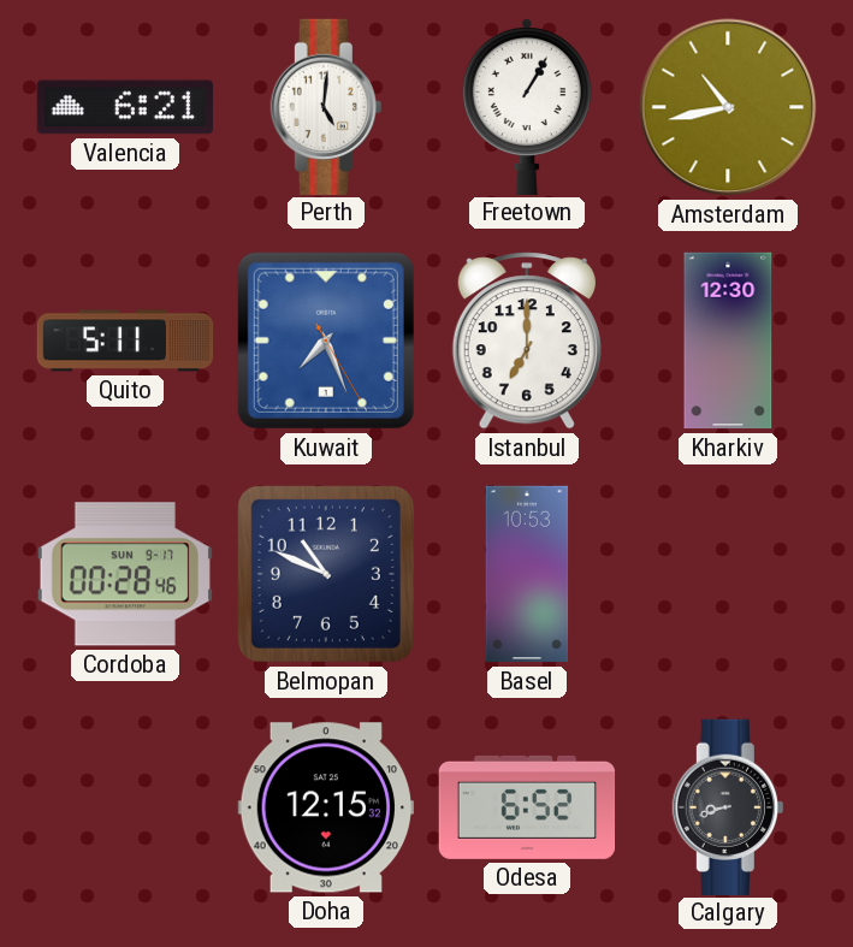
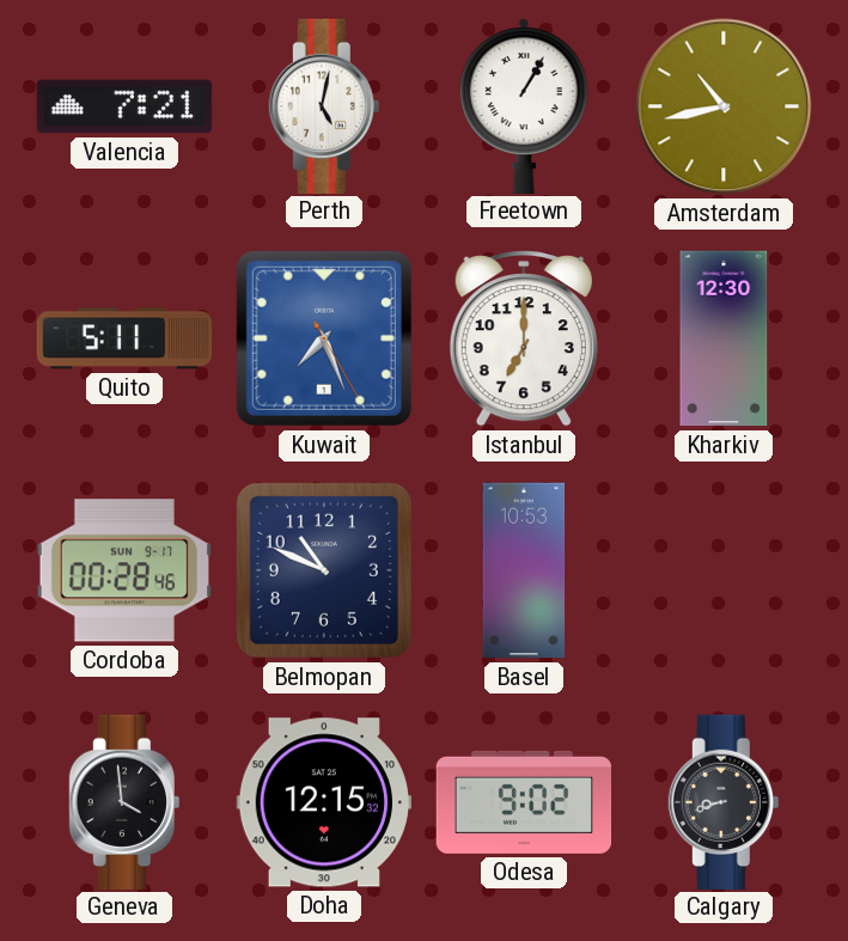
Valencia: 6:21 -> 7:21
Perth: 5:01 -> 5:02
Geneva: none -> 3:59
Odesa: 6:52 -> 9:02
